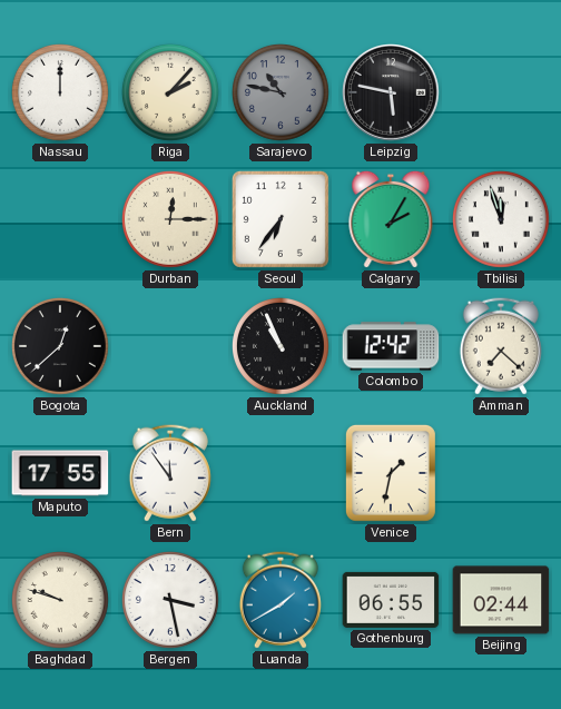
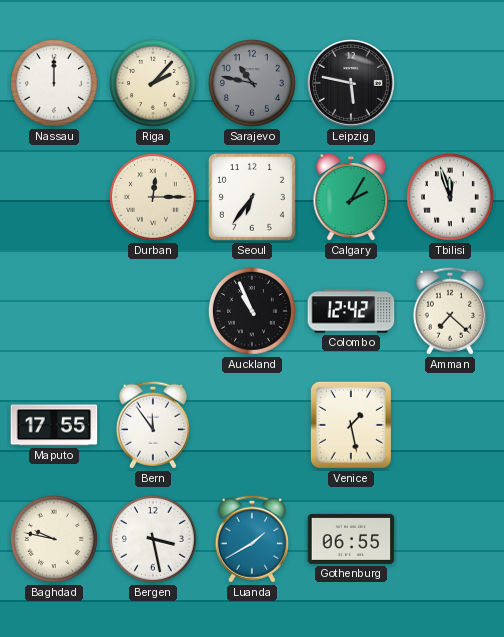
Bogota: 12:38 -> none
Venice: 1:32 -> 1:28
Baghdad: 9:48 -> 9:47
Beijing: 02:44 -> none
